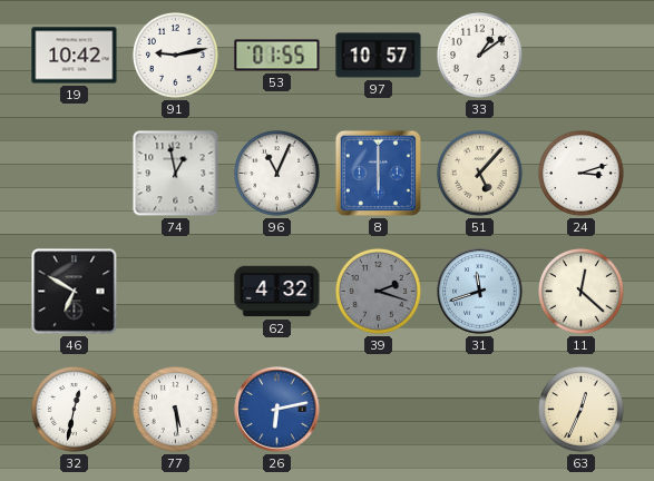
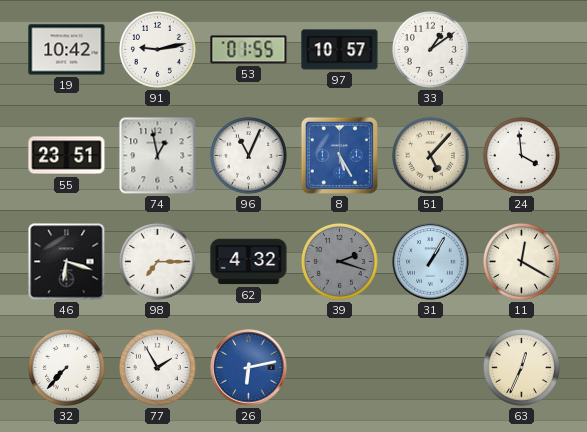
55: none -> 23:51
8: 6:00 -> 5:25
24: 3:12 -> 3:59
46: 6:50 -> 6:18
98: none -> 7:15
31: 11:42 -> 1:05
11: 12:22 -> 12:20
32: 12:32 -> 7:37
77: 5:29 -> 1:55
